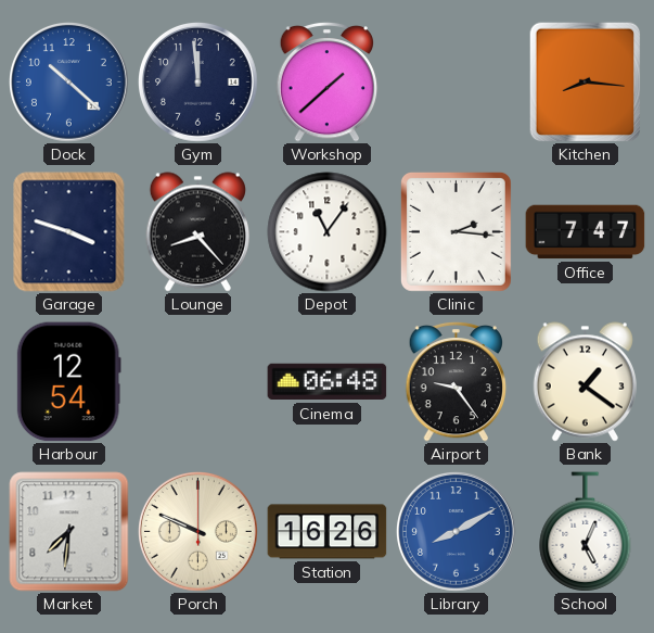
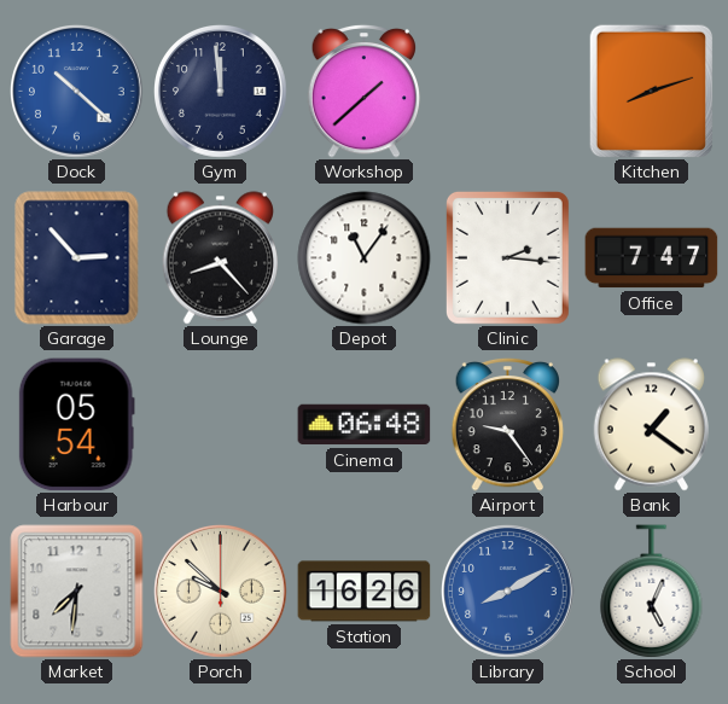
Kitchen: 8:16 -> 8:12
Garage: 3:48 -> 2:53
Harbour: 12:54 -> 05:54
Porch: 9:49 -> 9:52
